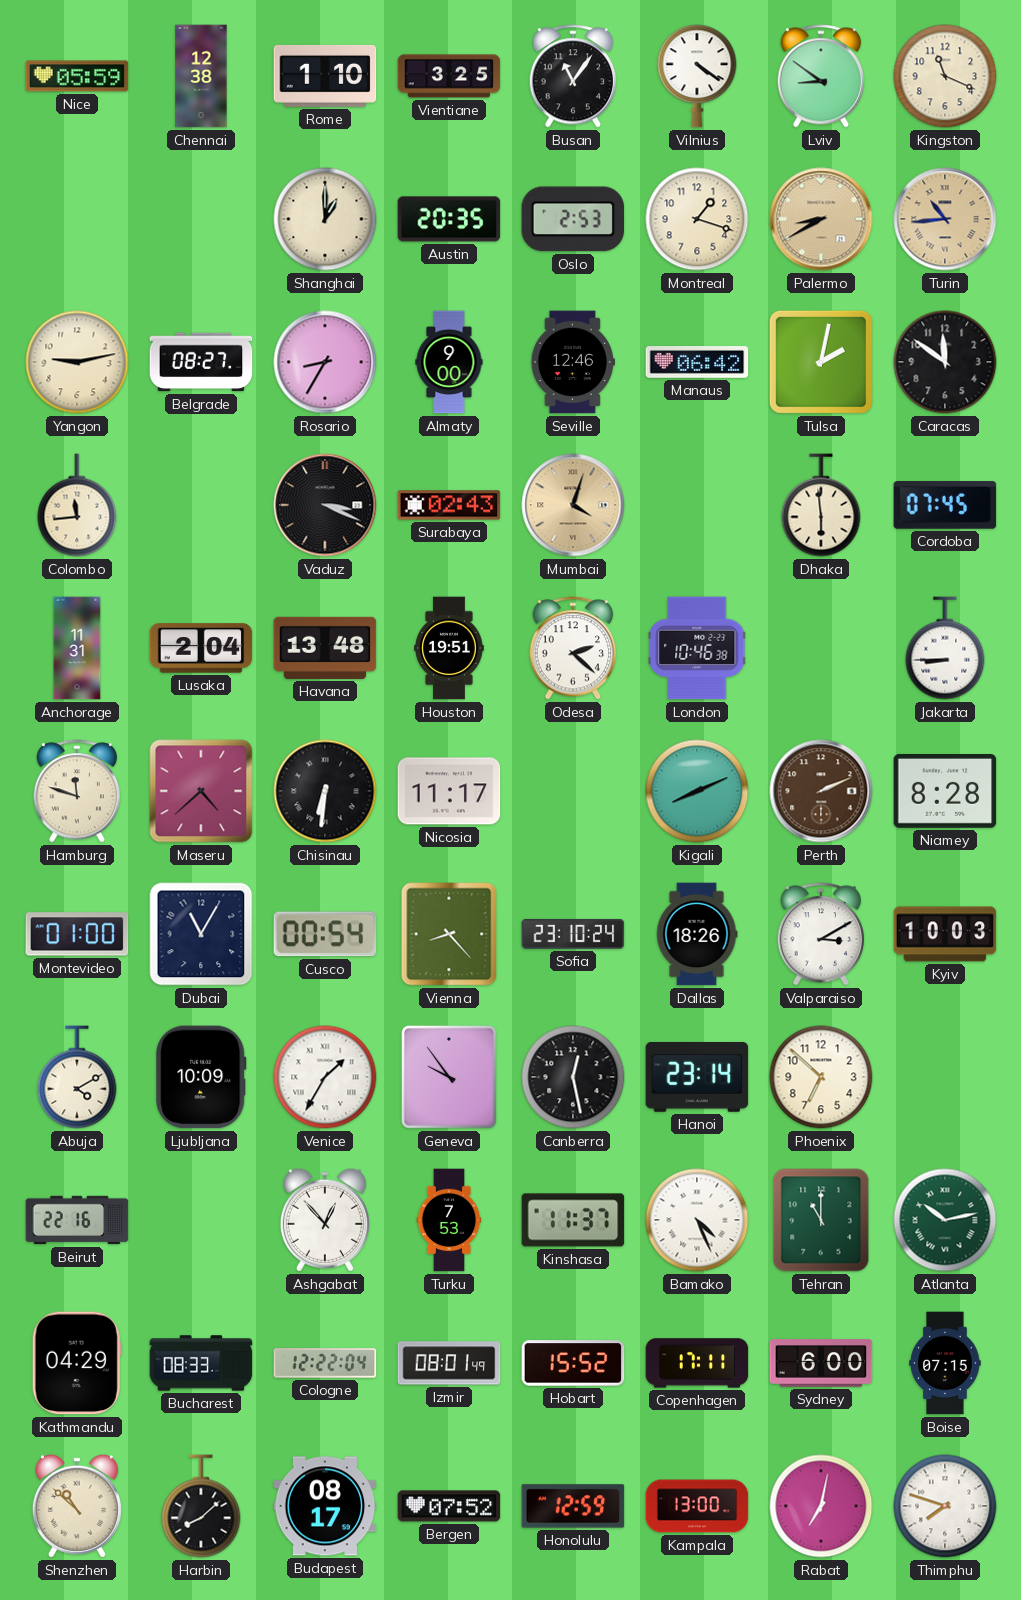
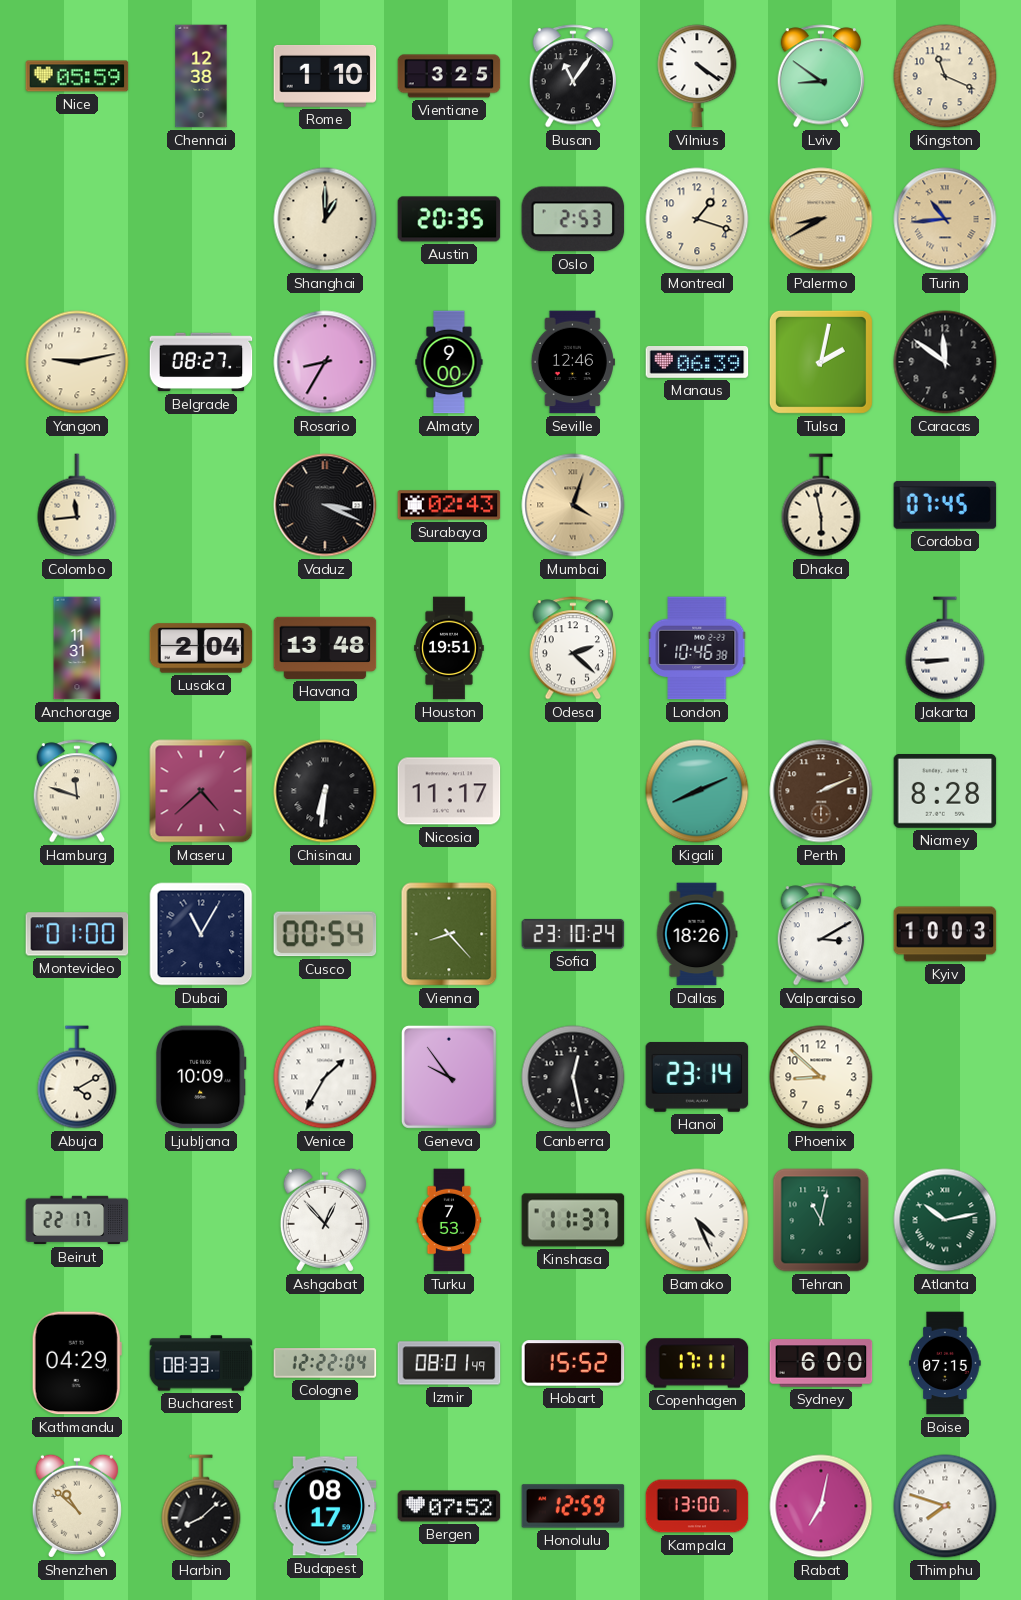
Manaus: 06:42 -> 06:39
Dhaka: 5:59 -> 5:58
Phoenix: 6:52 -> 8:52
Beirut: 22:16 -> 22:17
Tehran: 11:00 -> 11:02
